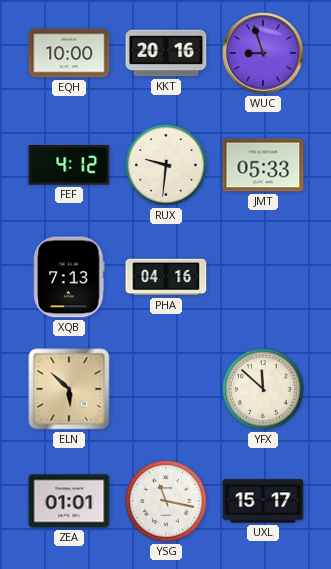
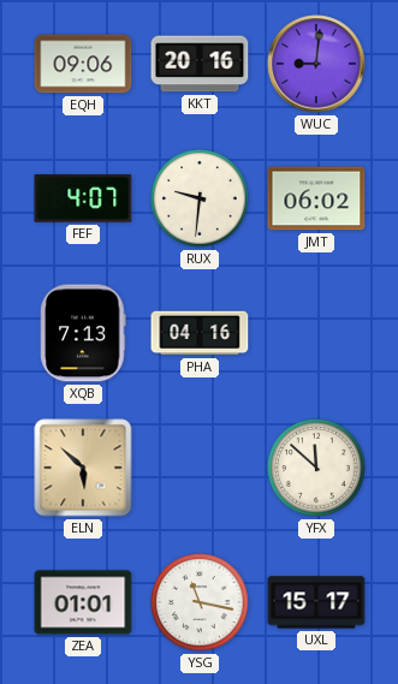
EQH: 10:00 -> 09:06
WUC: 8:57 -> 9:01
FEF: 4:12 -> 4:07
JMT: 05:33 -> 06:02
